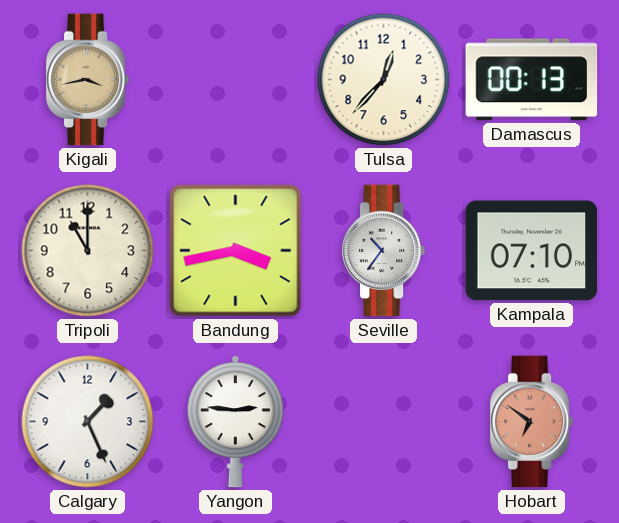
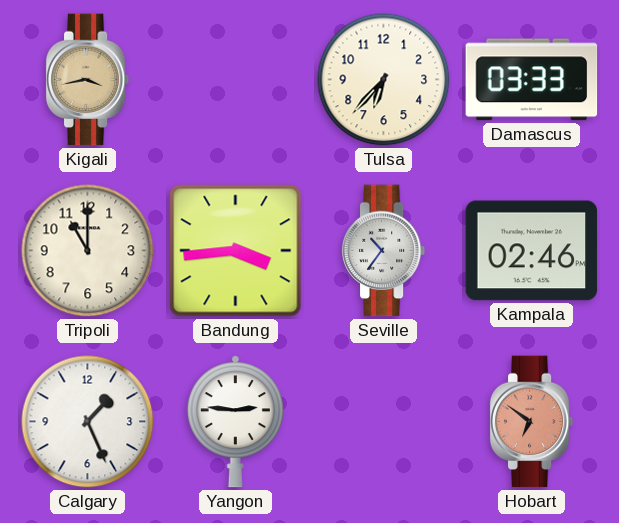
Tulsa: 12:37 -> 6:37
Damascus: 00:13 -> 03:33
Bandung: 3:43 -> 3:44
Kampala: 07:10 -> 02:46
